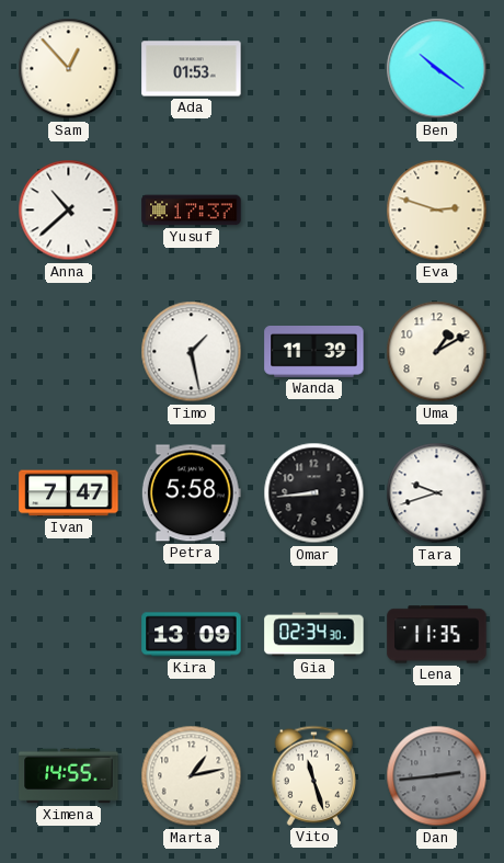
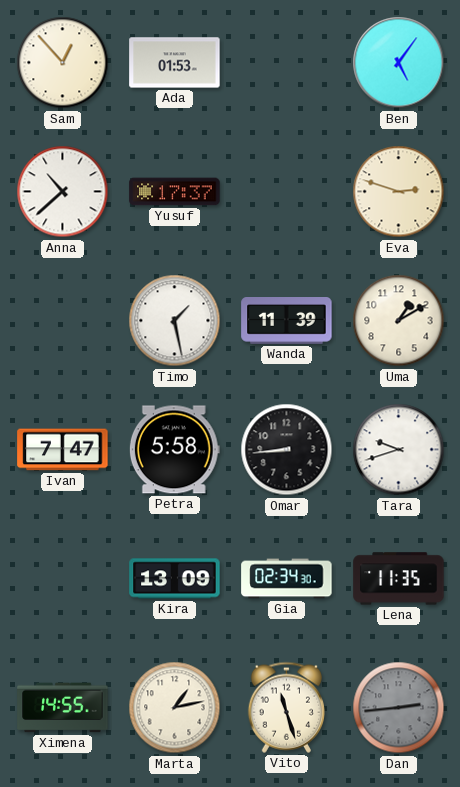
Ben: 10:21 -> 5:06
